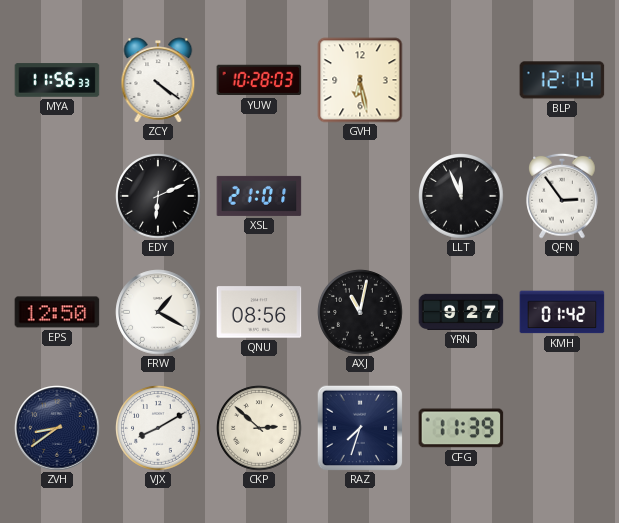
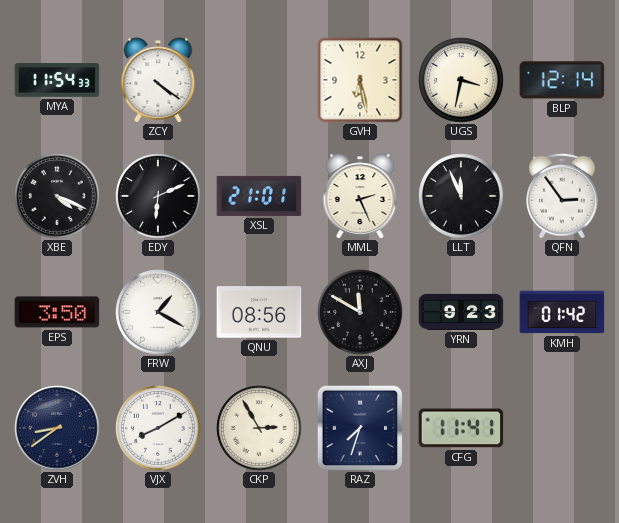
MYA: 11:56 -> 11:54
YUW: 10:28 -> none
UGS: none -> 3:32
XBE: none -> 4:19
MML: none -> 2:26
EPS: 12:50 -> 3:50
AXJ: 11:02 -> 11:50
YRN: 9:27 -> 9:23
CKP: 2:52 -> 2:55
CFG: 11:39 -> 11:41
